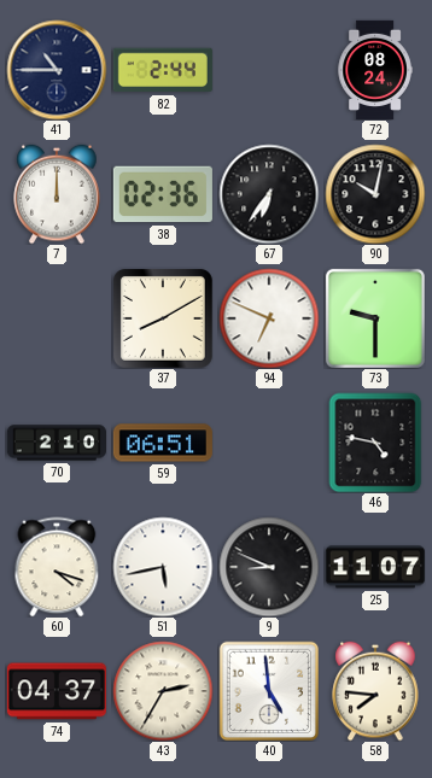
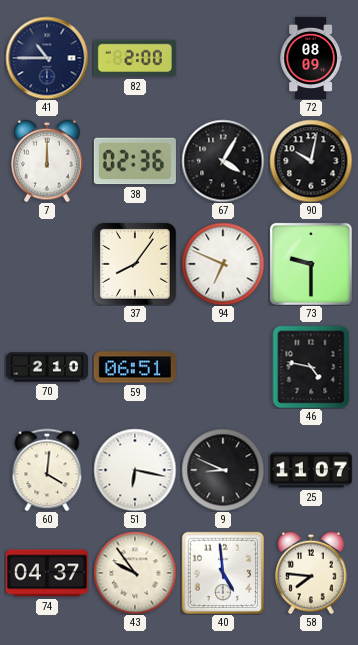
82: 2:44 -> 2:00
72: 08:24 -> 08:09
67: 6:36 -> 4:05
37: 8:10 -> 8:06
60: 4:18 -> 4:01
51: 5:43 -> 6:17
43: 2:35 -> 9:54
